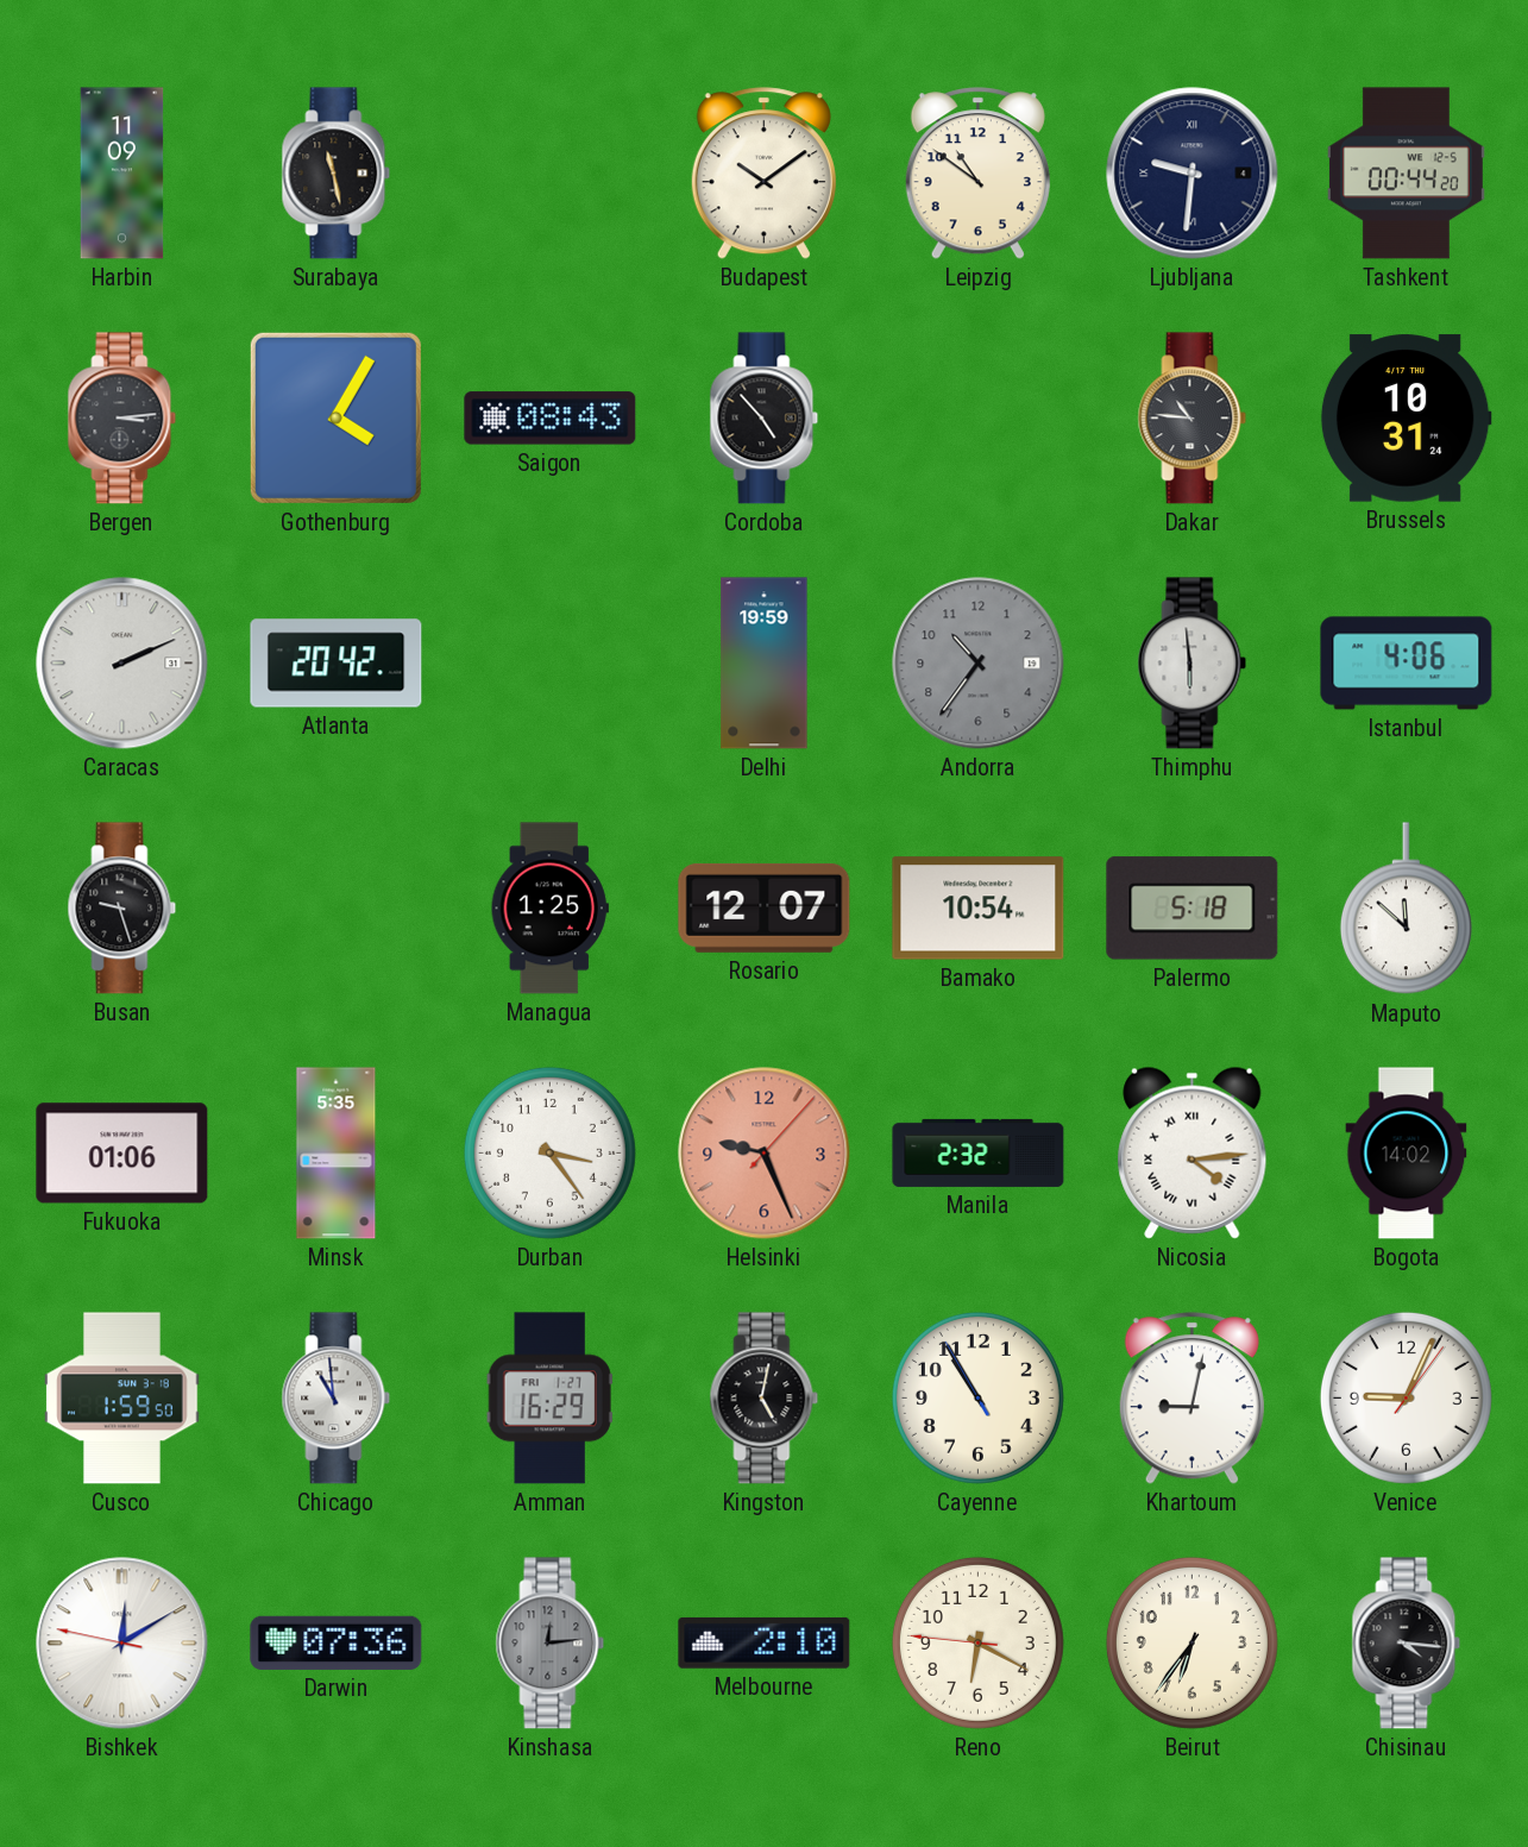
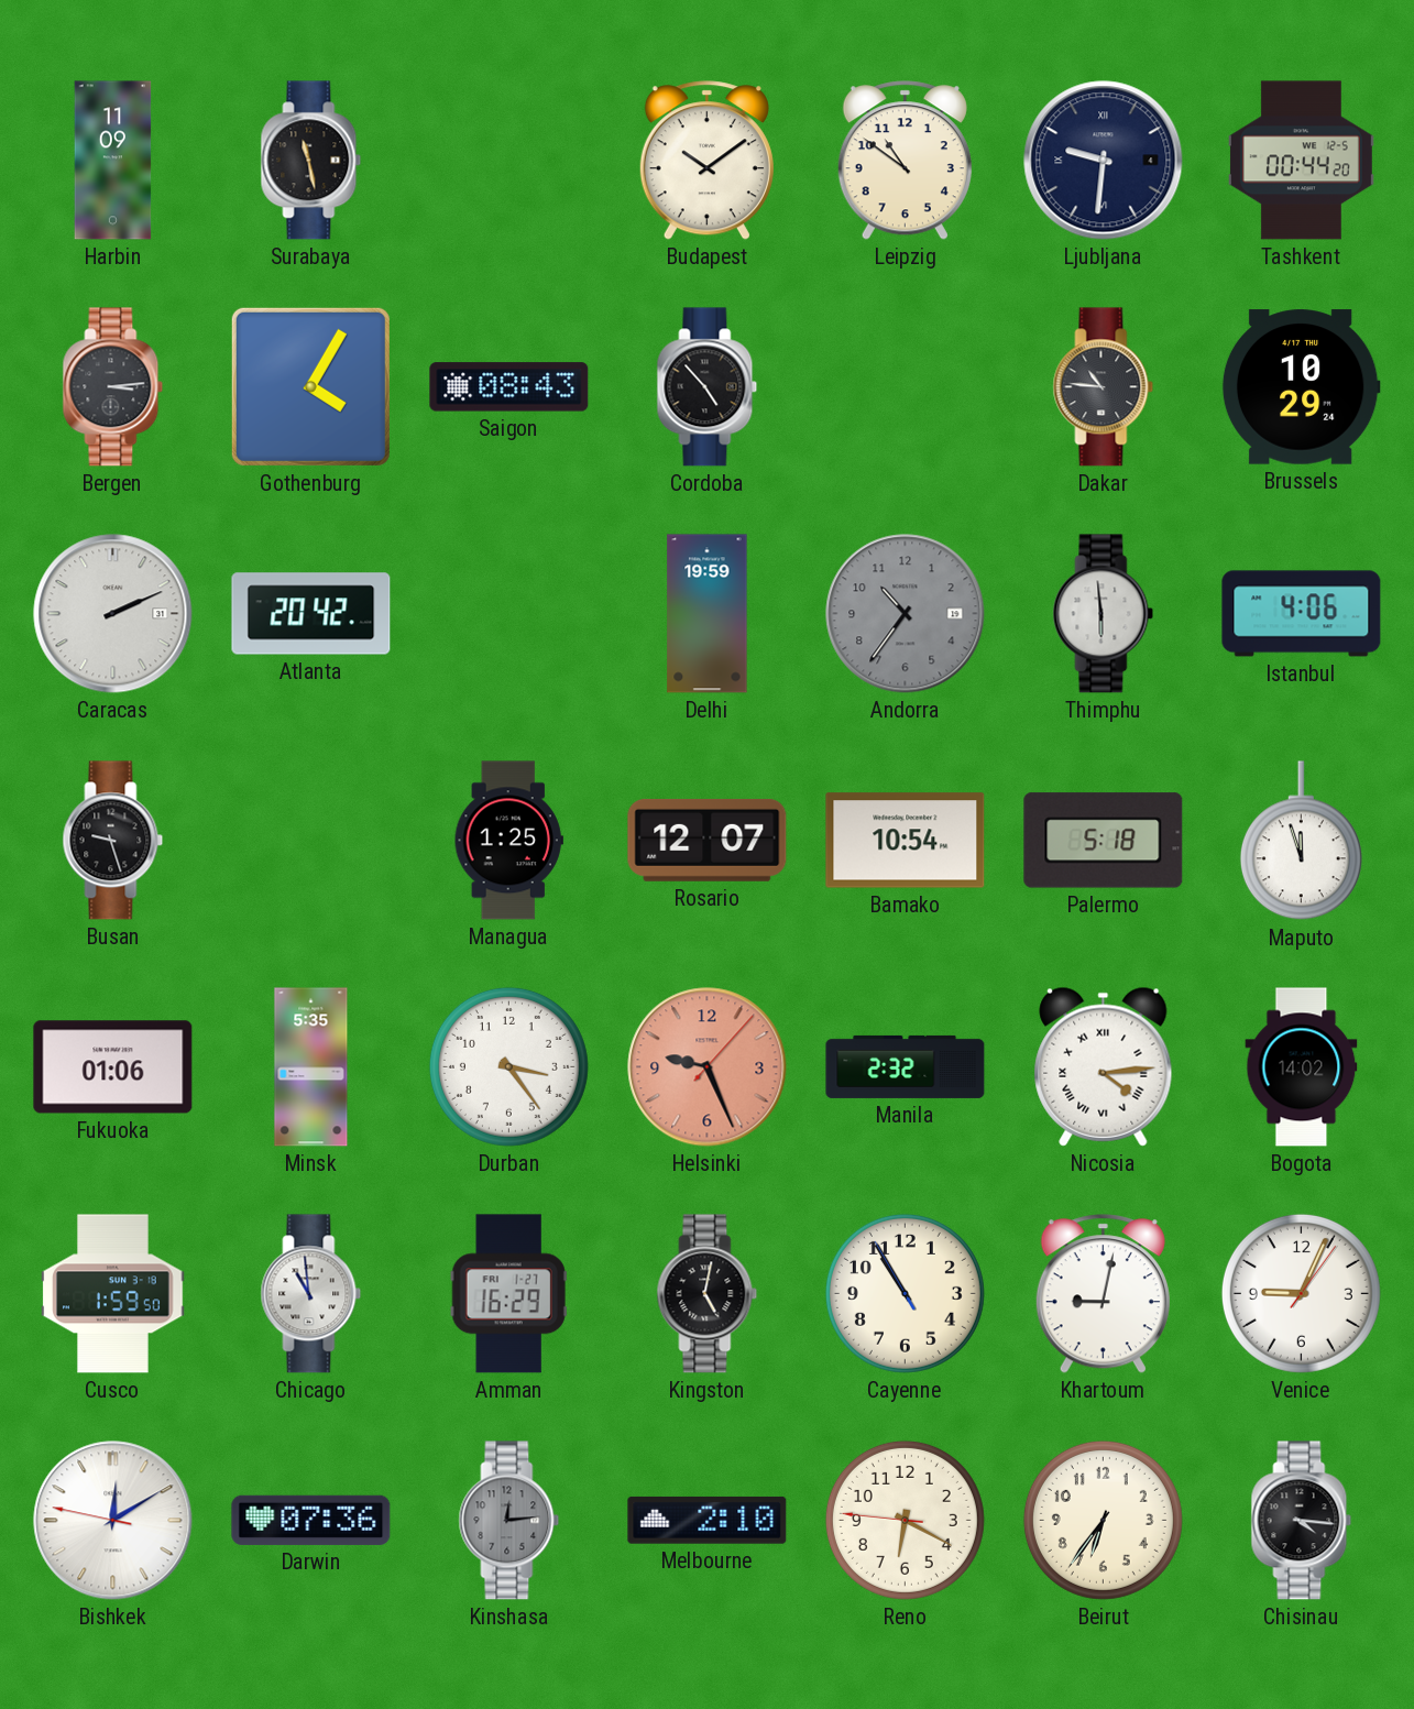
Brussels: 10:31 -> 10:29
Maputo: 11:52 -> 11:57
